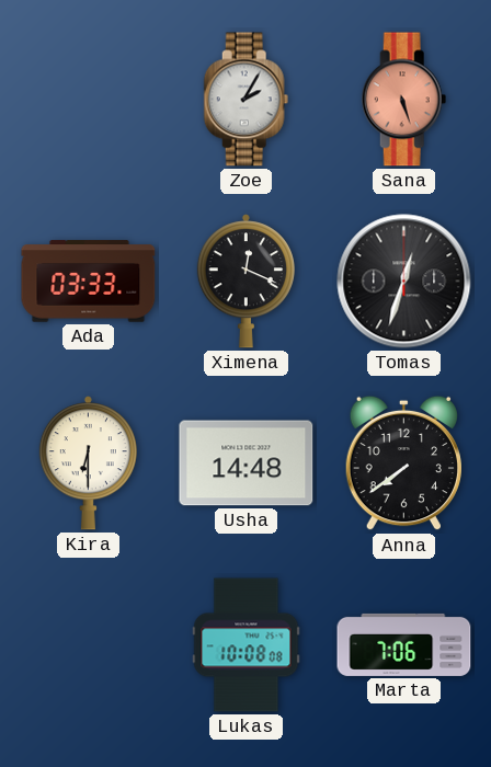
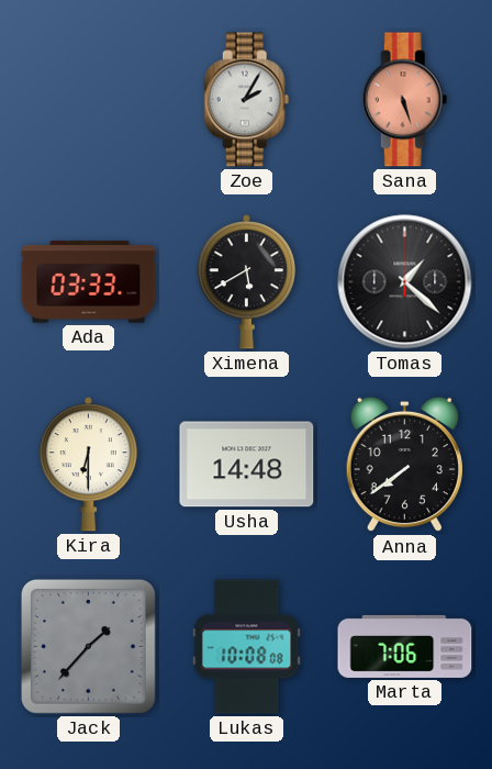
Ximena: 12:19 -> 5:40
Tomas: 12:33 -> 1:22
Jack: none -> 1:37
